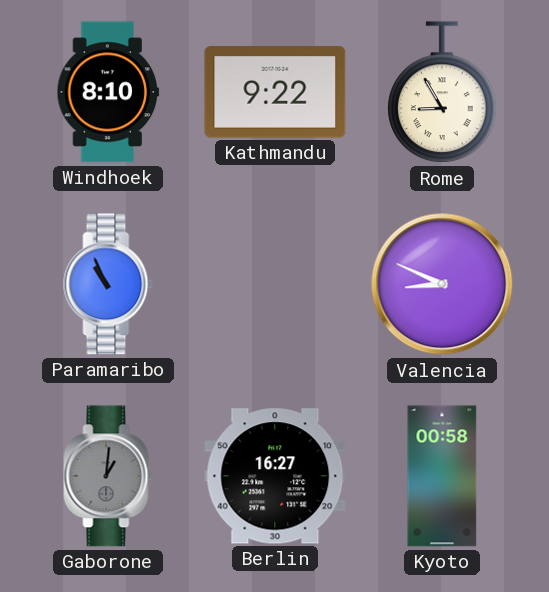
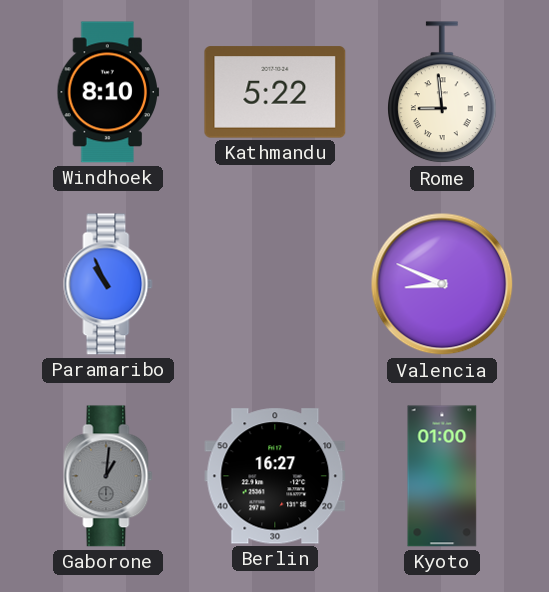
Kathmandu: 9:22 -> 5:22
Rome: 8:55 -> 8:59
Kyoto: 00:58 -> 01:00
